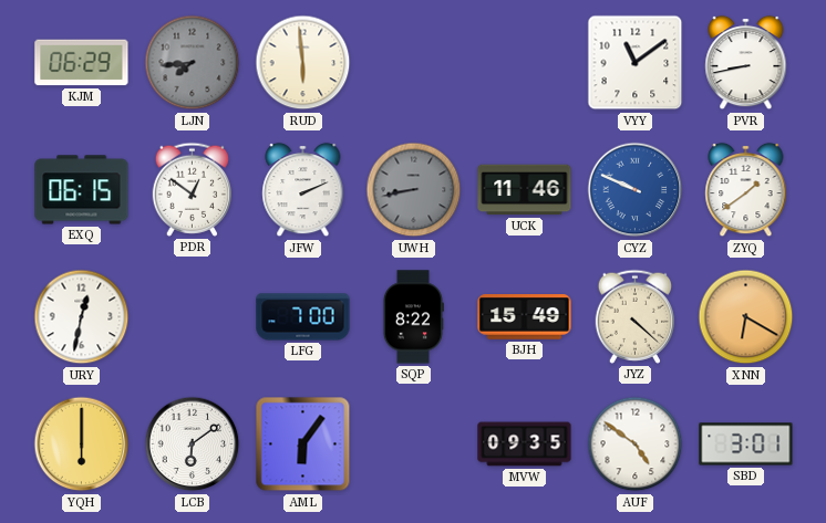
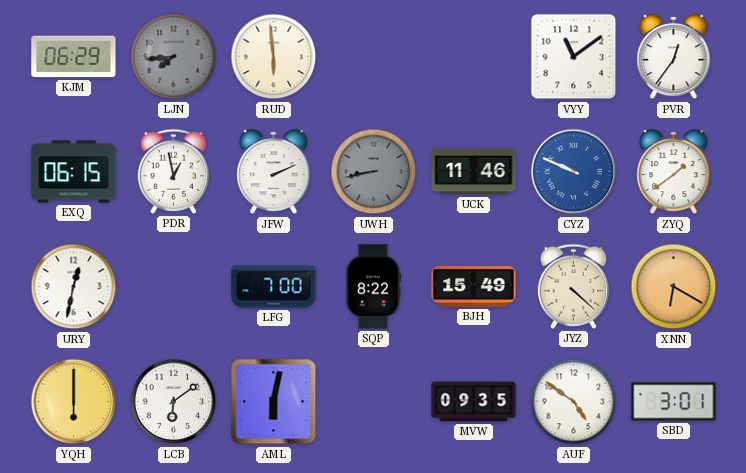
PVR: 8:43 -> 12:36
PDR: 12:51 -> 12:58
AML: 6:06 -> 6:02
